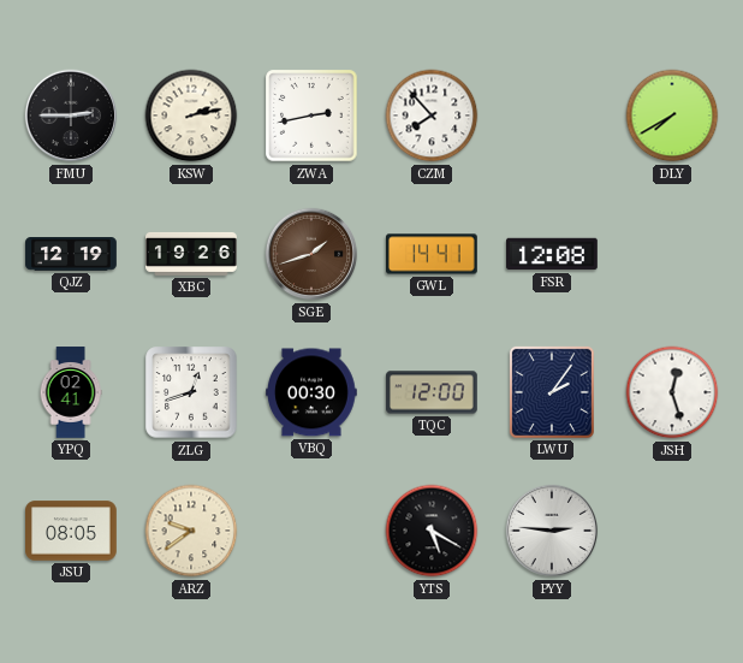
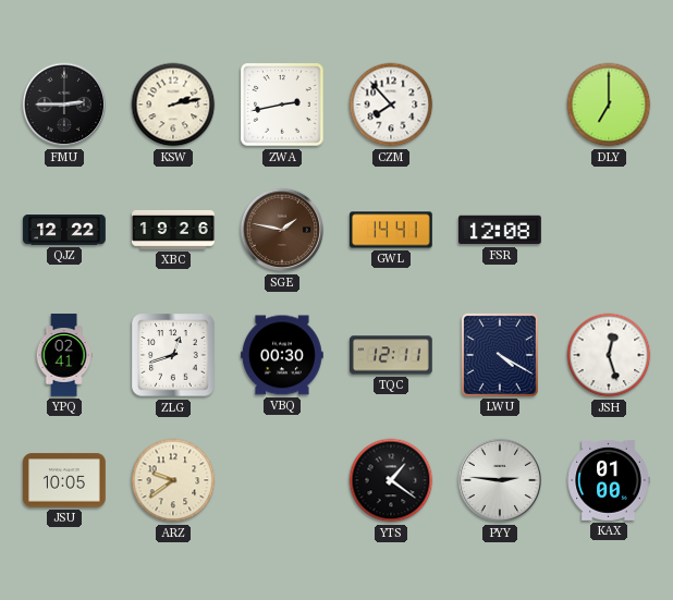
DLY: 7:40 -> 7:00
QJZ: 12:19 -> 12:22
SGE: 1:42 -> 1:47
TQC: 12:00 -> 12:11
LWU: 2:06 -> 4:20
JSU: 08:05 -> 10:05
YTS: 5:20 -> 1:21
KAX: none -> 01:00
